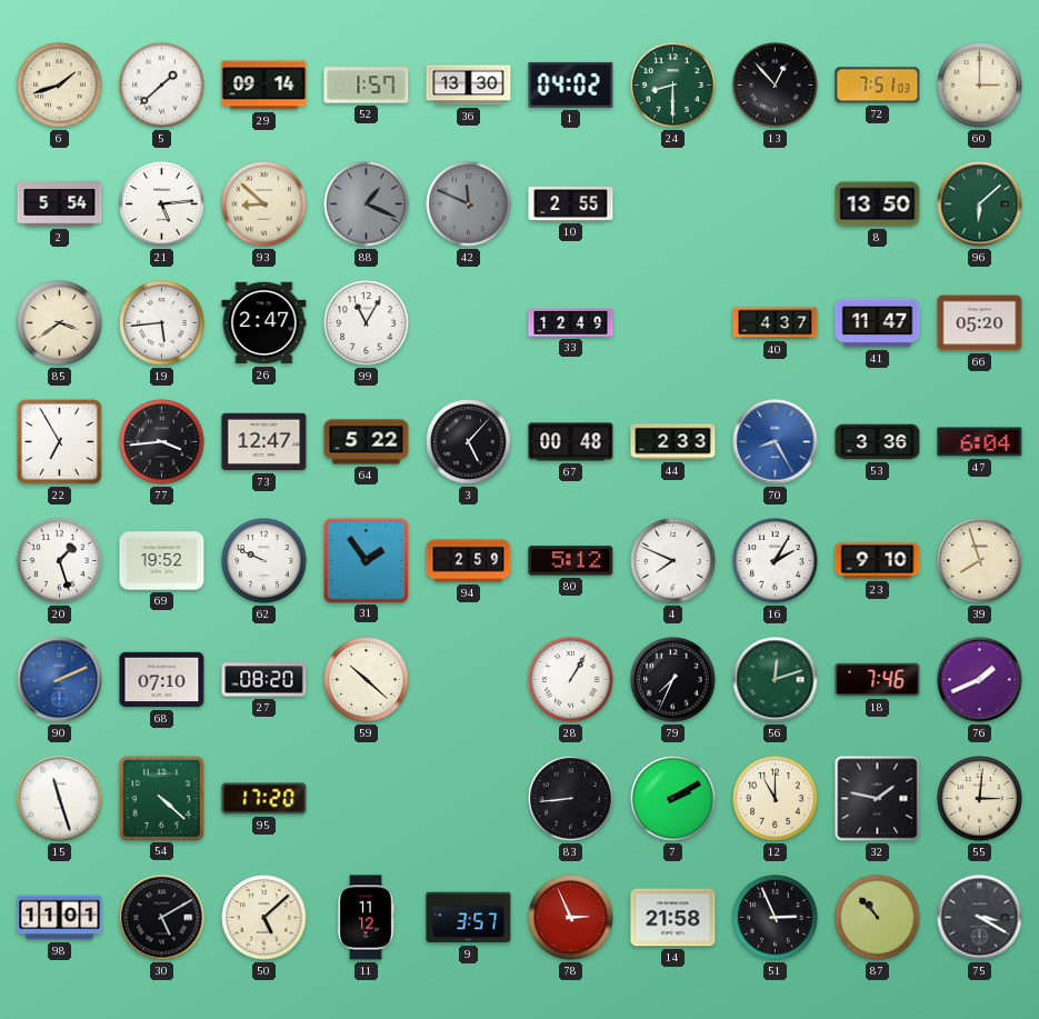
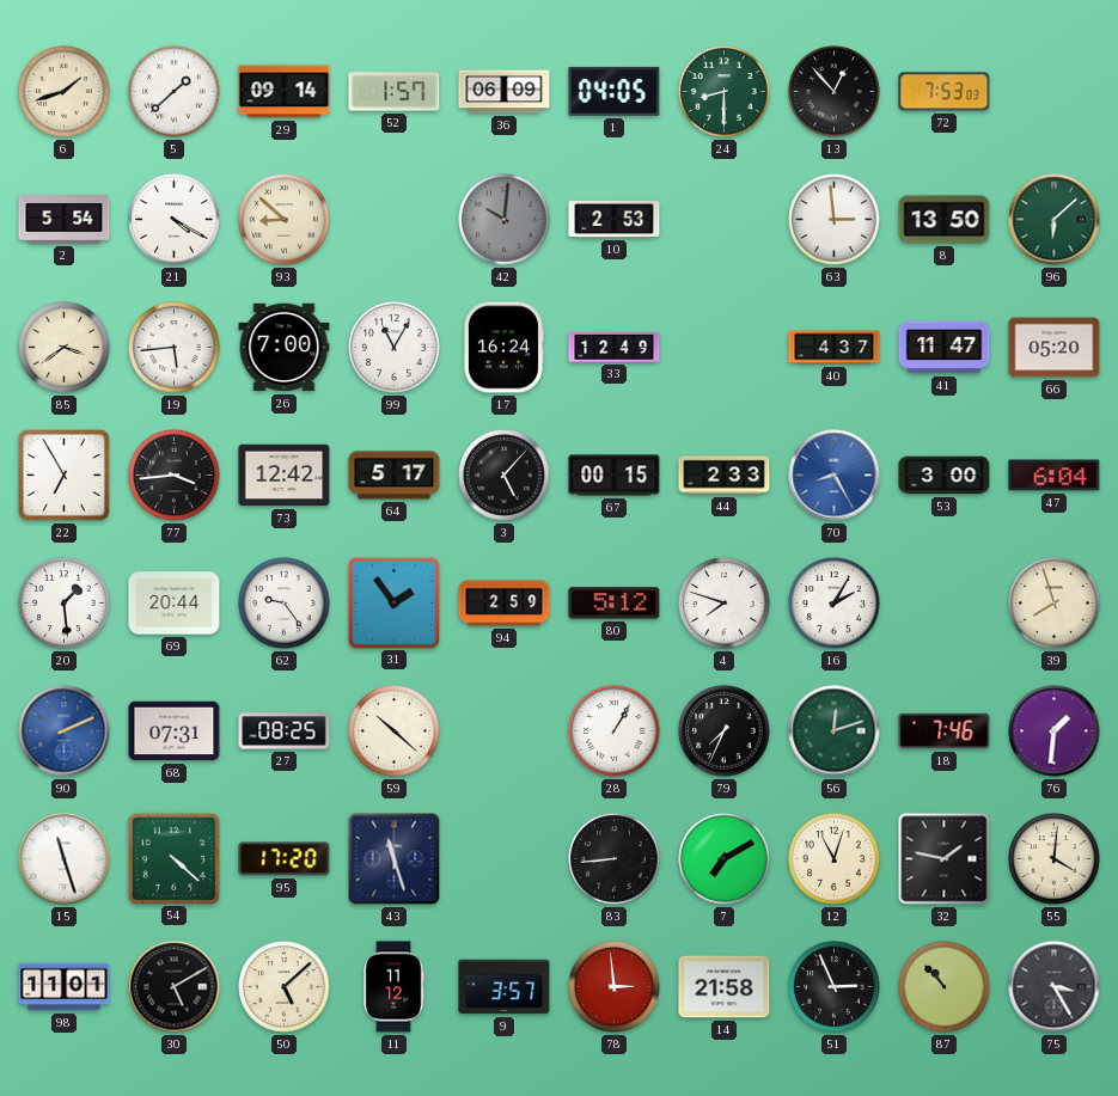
36: 13:30 -> 06:09
1: 04:02 -> 04:05
72: 7:51 -> 7:53
60: 3:00 -> none
21: 5:14 -> 4:20
88: 1:19 -> none
42: 11:49 -> 10:01
10: 2:55 -> 2:53
63: none -> 2:59
26: 2:47 -> 7:00
17: none -> 16:24
73: 12:47 -> 12:42
64: 5:22 -> 5:17
67: 00:48 -> 00:15
53: 3:36 -> 3:00
20: 1:27 -> 1:29
69: 19:52 -> 20:44
62: 9:49 -> 9:24
4: 7:49 -> 7:48
23: 9:10 -> none
68: 07:10 -> 07:31
27: 08:20 -> 08:25
76: 1:41 -> 1:31
43: none -> 11:27
7: 2:10 -> 7:10
12: 11:00 -> 11:03
55: 3:01 -> 4:01
78: 2:56 -> 2:59
75: 3:20 -> 3:25
